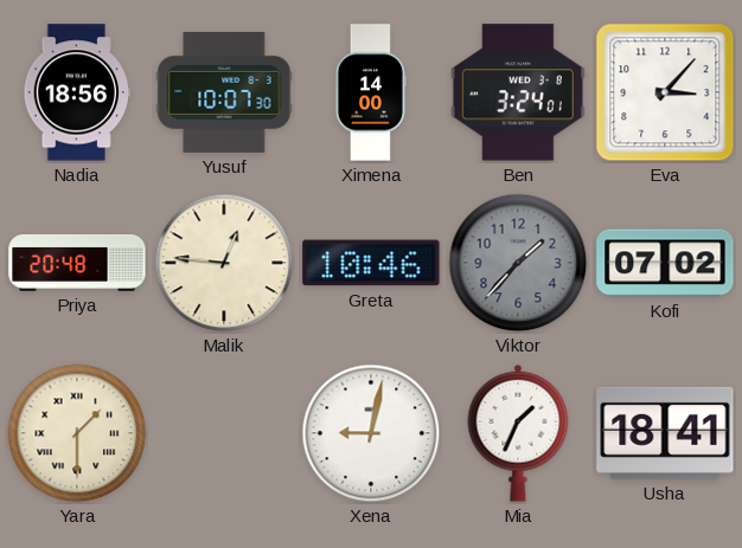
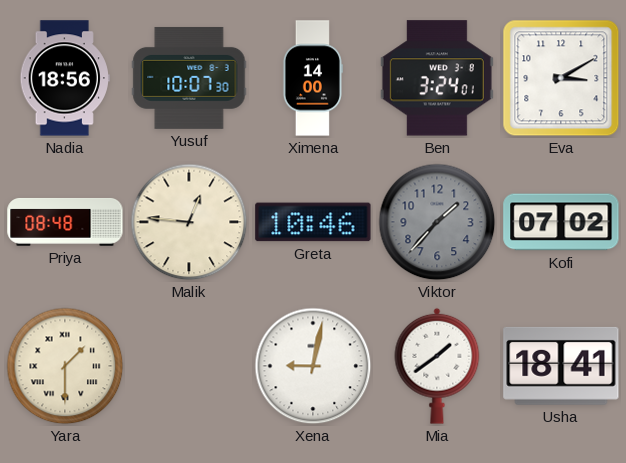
Eva: 3:07 -> 3:10
Priya: 20:48 -> 08:48
Mia: 1:34 -> 1:39
